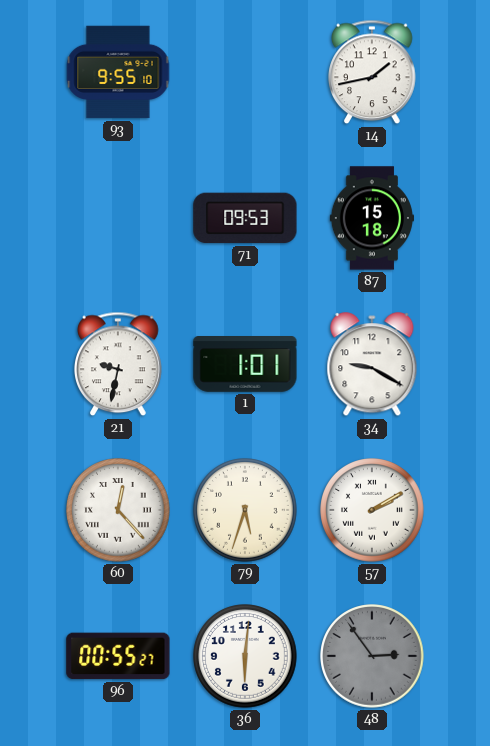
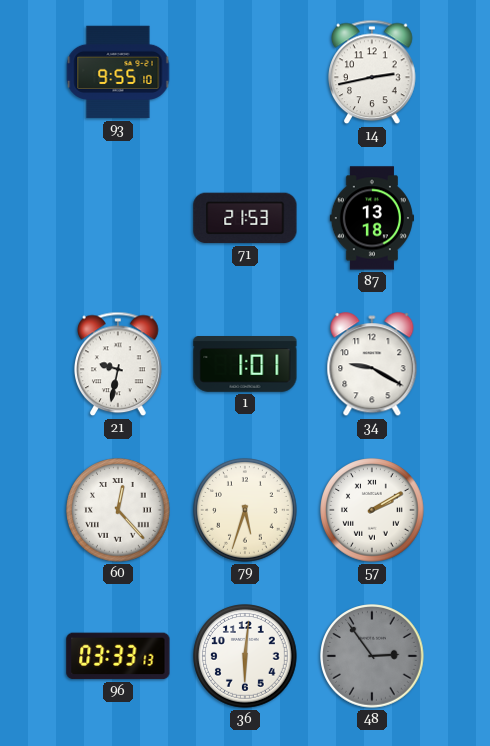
14: 1:43 -> 2:43
71: 09:53 -> 21:53
87: 15:18 -> 13:18
96: 00:55 -> 03:33
